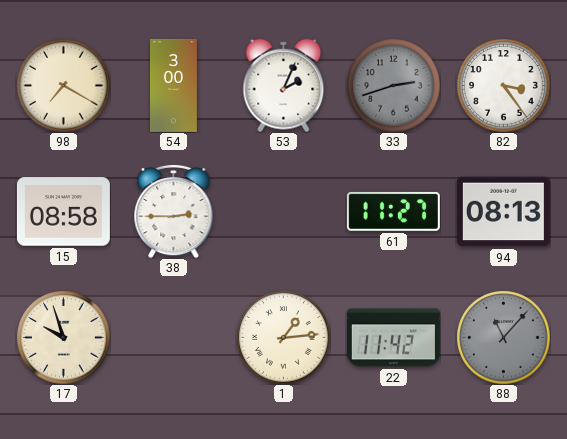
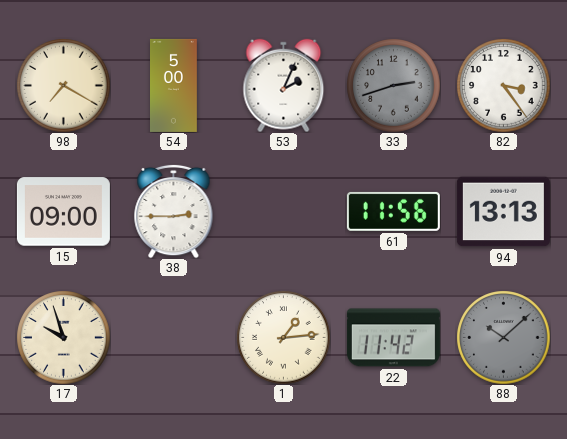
54: 3:00 -> 5:00
15: 08:58 -> 09:00
61: 11:27 -> 11:56
94: 08:13 -> 13:13
88: 11:07 -> 10:08
